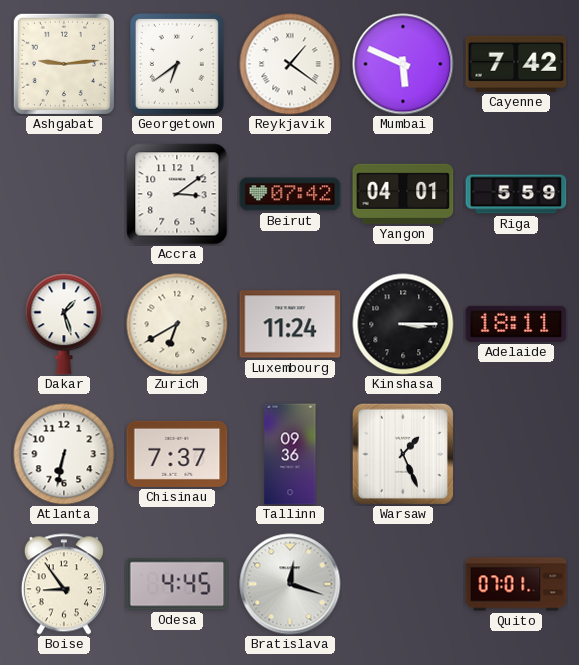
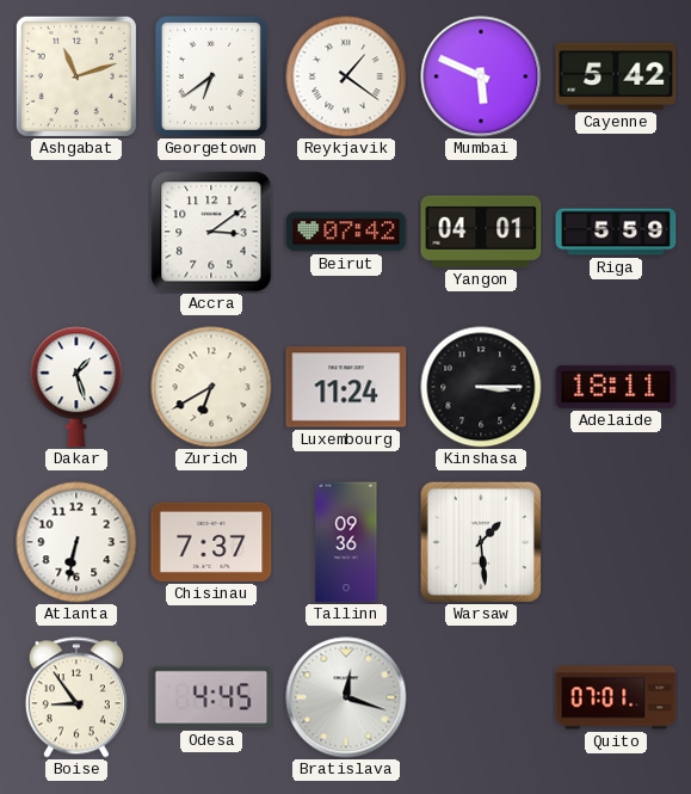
Ashgabat: 9:14 -> 11:12
Cayenne: 7:42 -> 5:42
Warsaw: 1:26 -> 1:29
